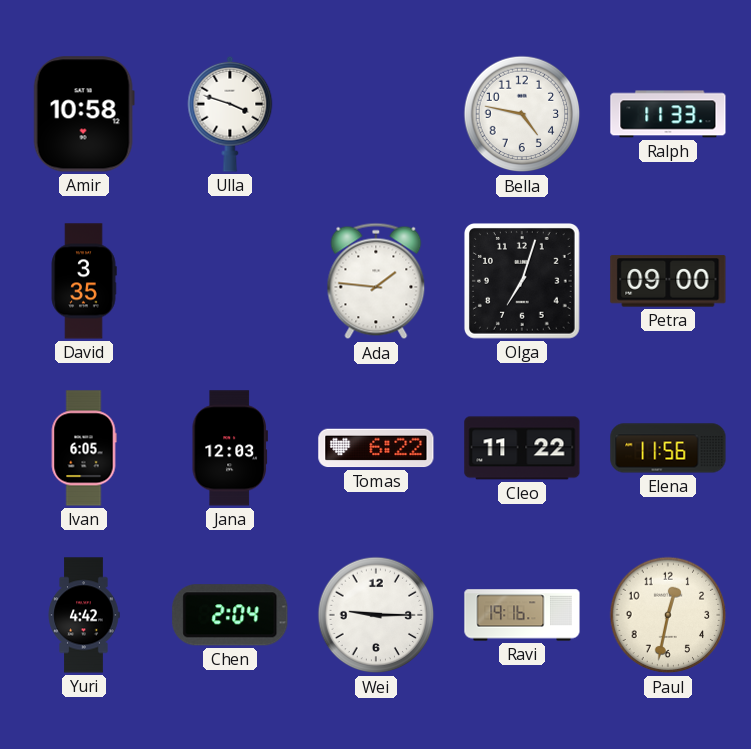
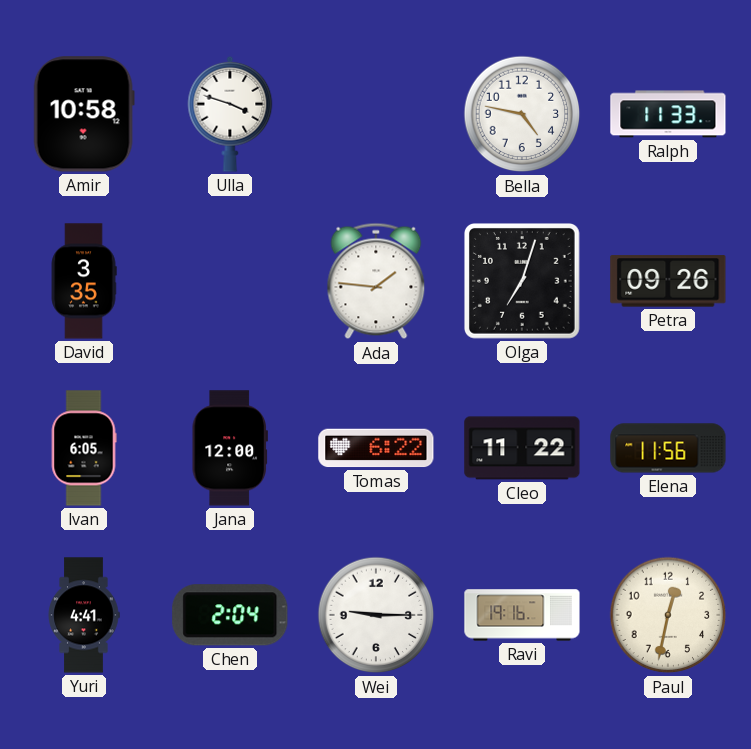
Petra: 09:00 -> 09:26
Jana: 12:03 -> 12:00
Yuri: 4:42 -> 4:41
